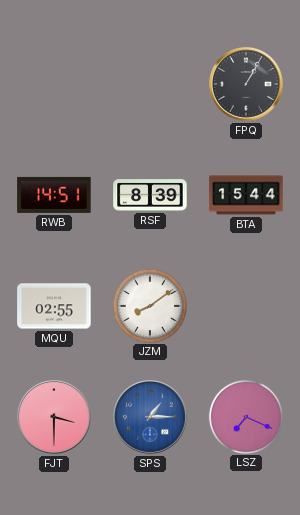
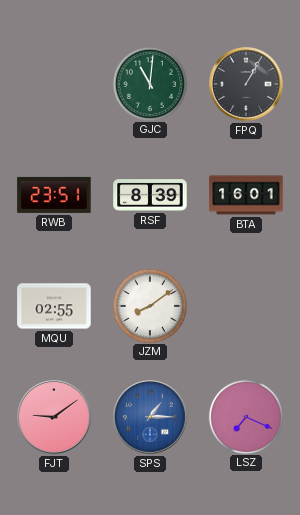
GJC: none -> 11:01
RWB: 14:51 -> 23:51
BTA: 15:44 -> 16:01
FJT: 3:30 -> 9:09
